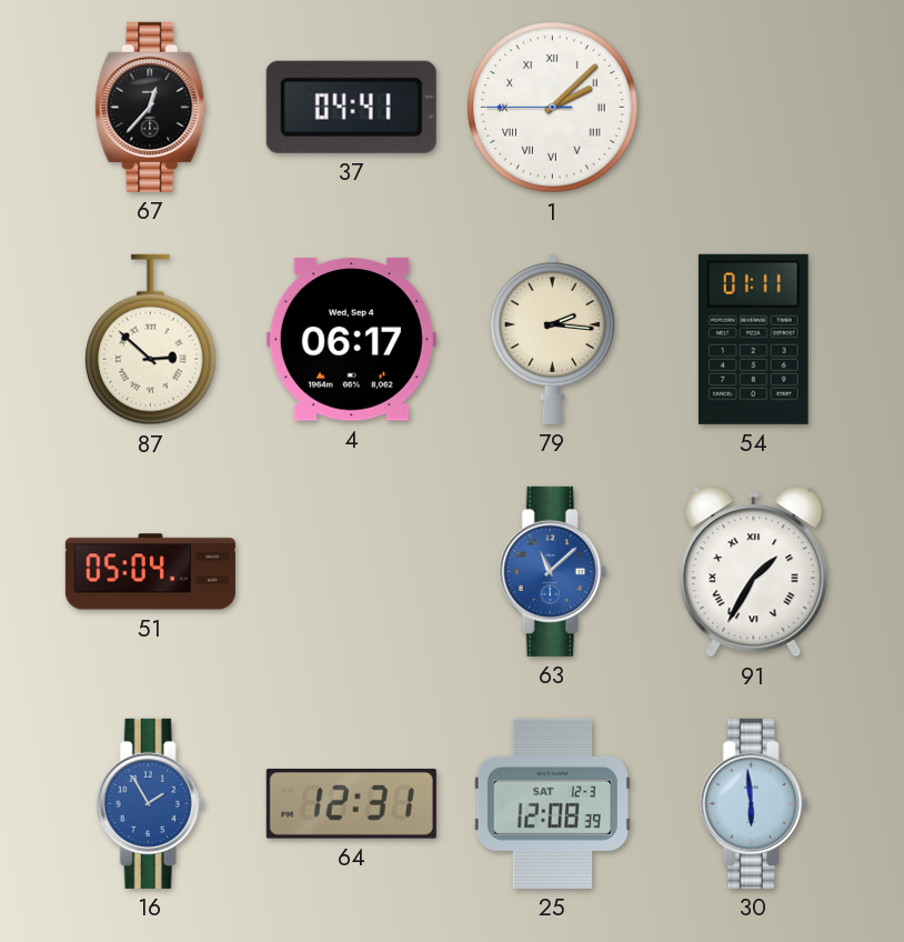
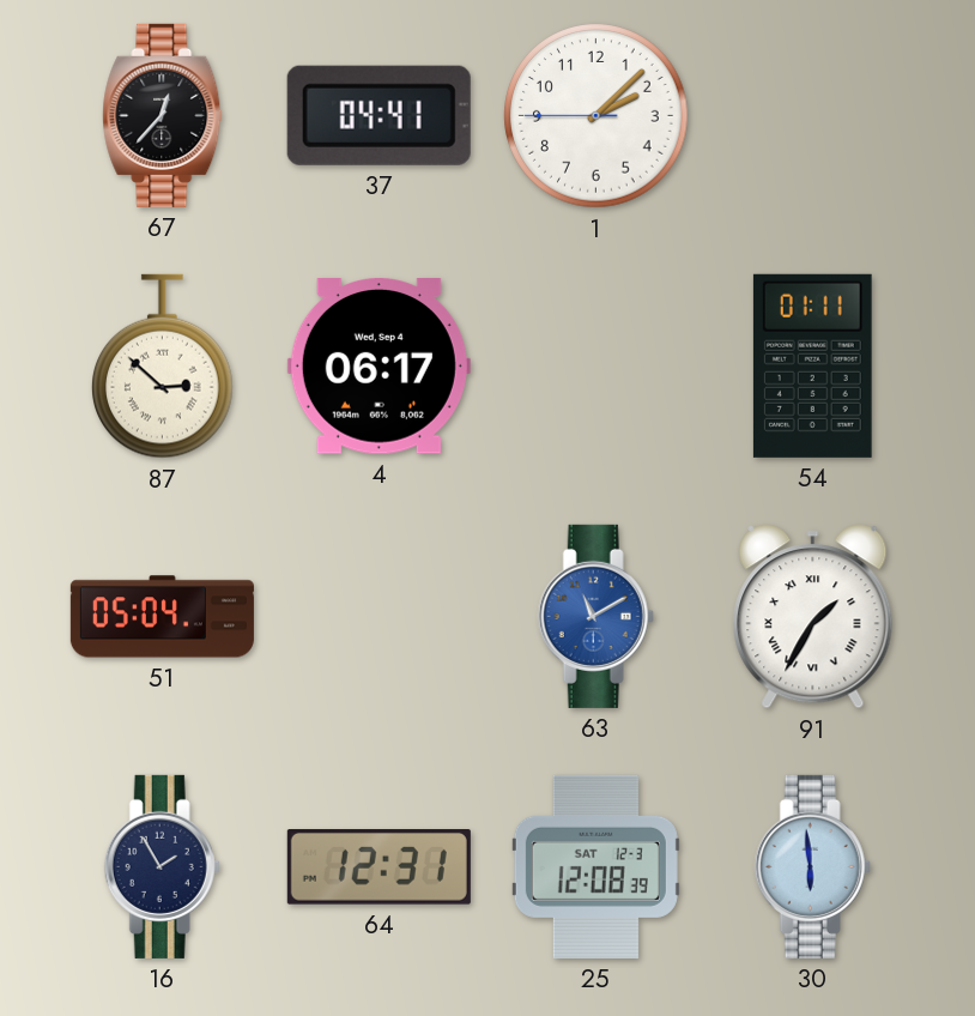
1 numerals: Roman -> Arabic
79: 2:16 -> none
63: 11:08 -> 11:10
16 dial: blue -> navy
